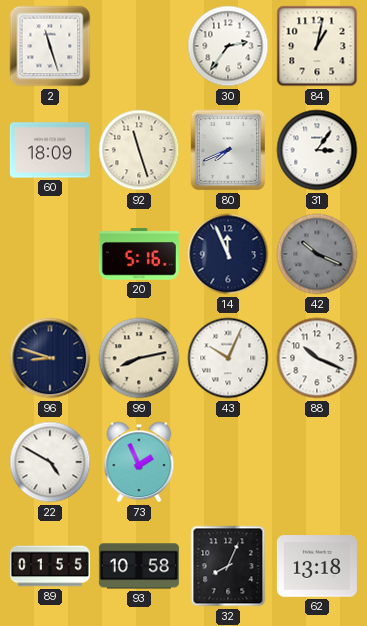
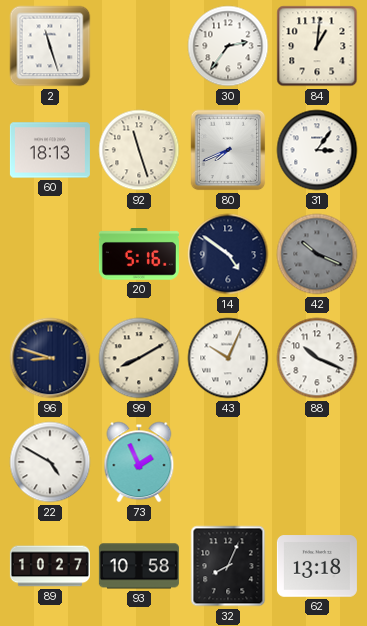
84: 1:02 -> 1:01
60: 18:09 -> 18:13
14: 11:56 -> 4:51
99: 8:13 -> 8:10
89: 01:55 -> 10:27
